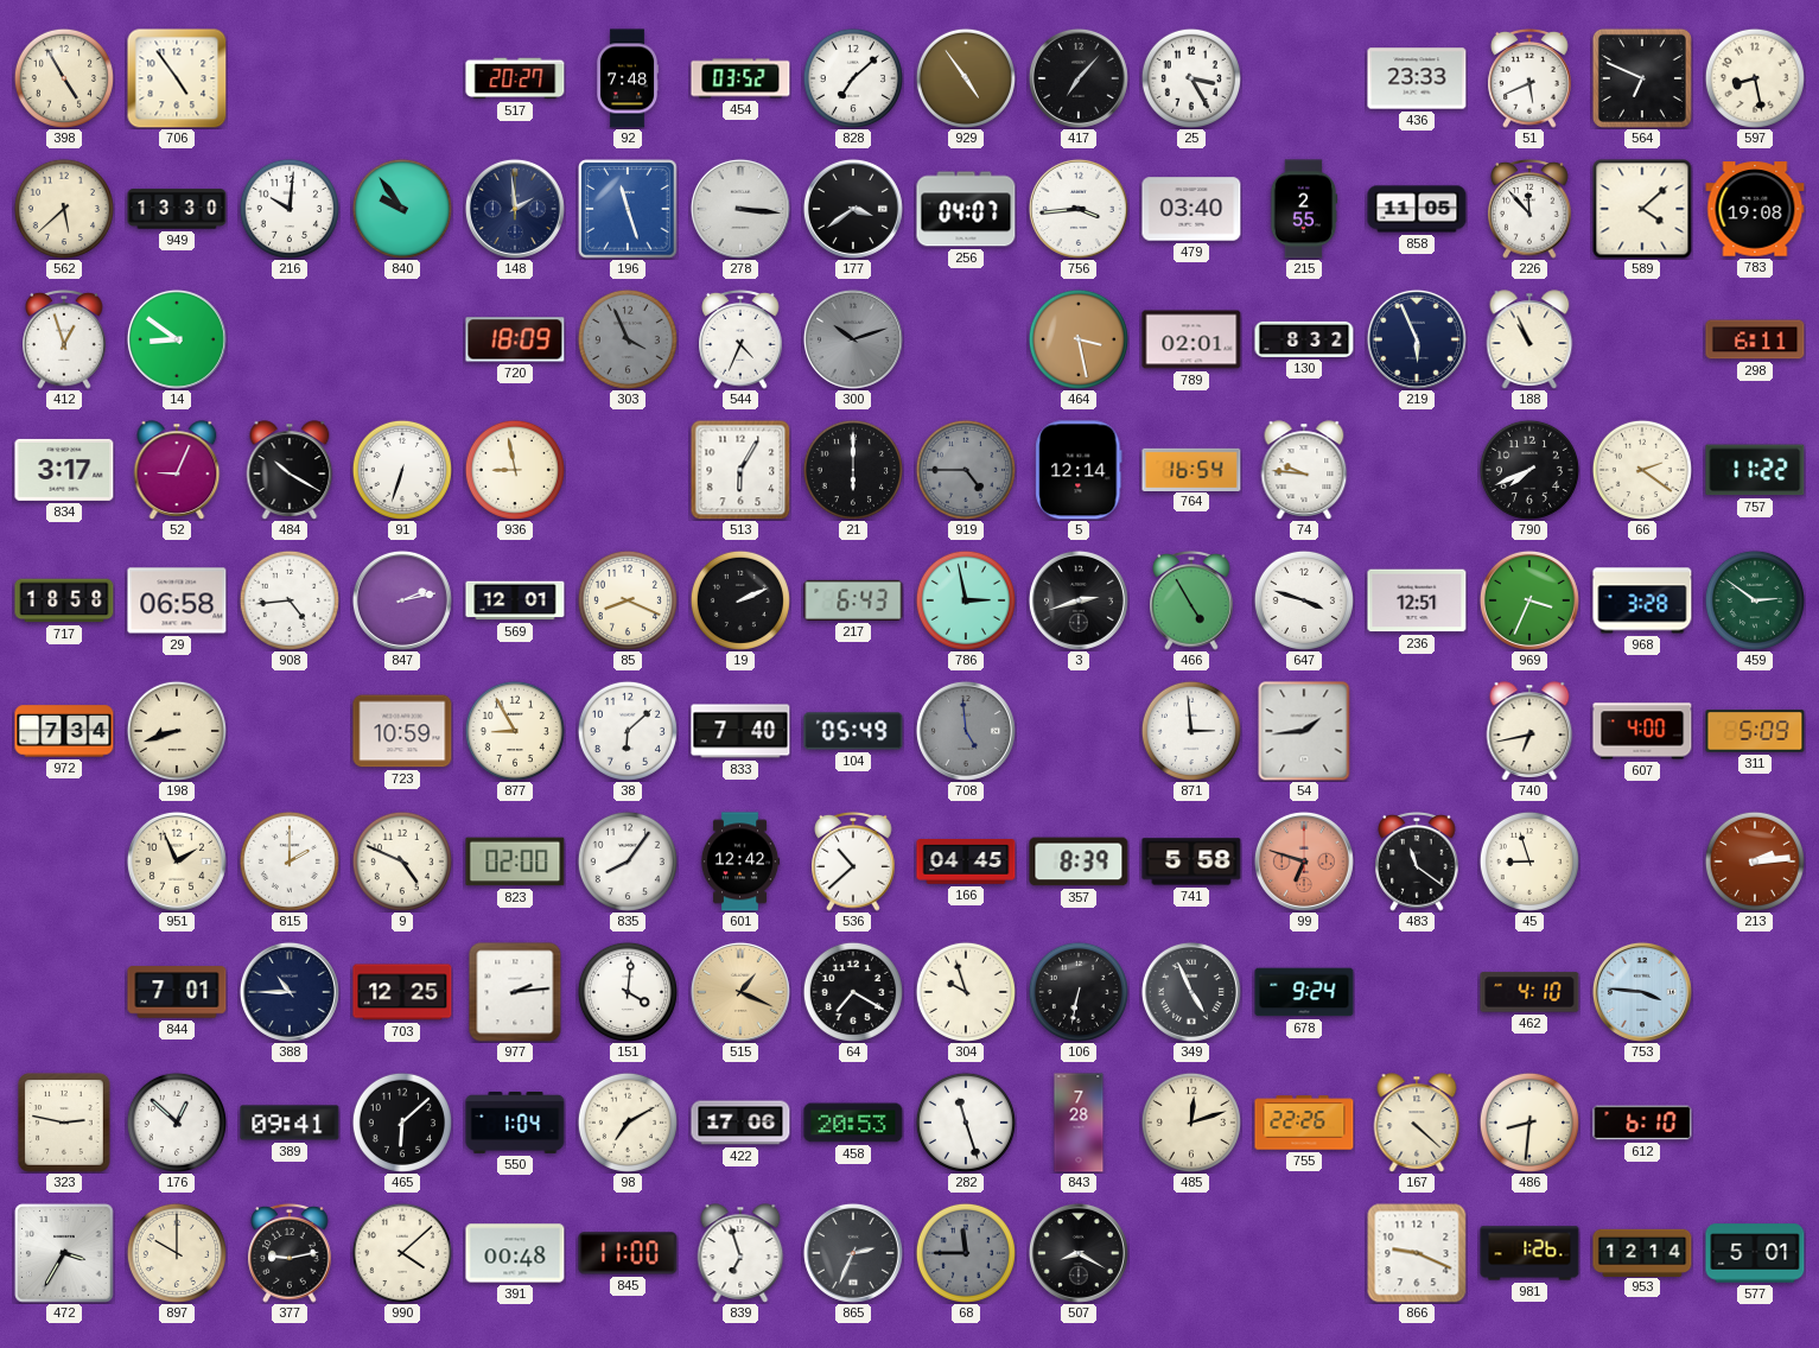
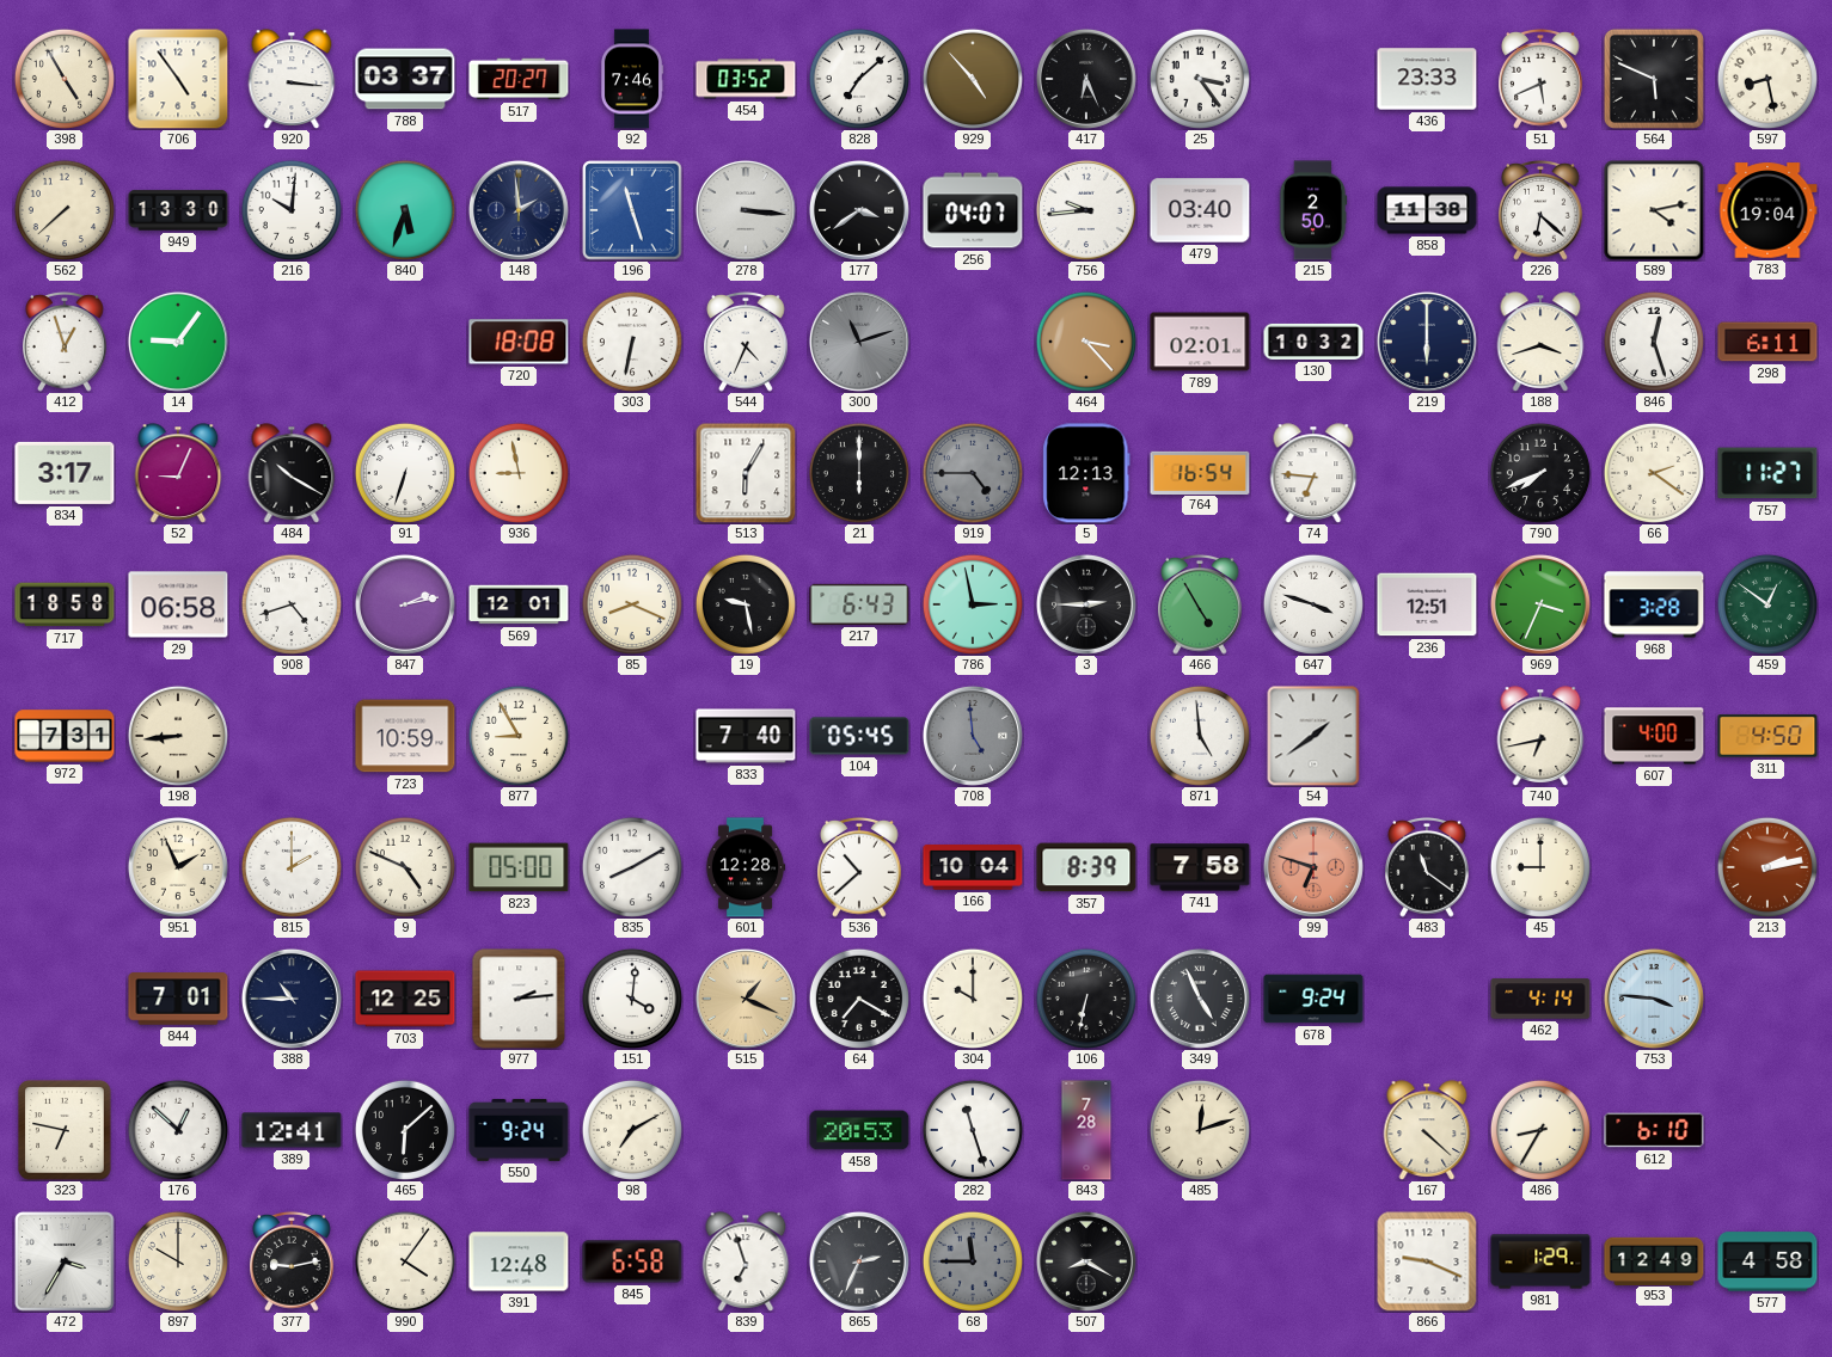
920: none -> 3:16
788: none -> 03:37
92: 7:48 -> 7:46
929: 4:54 -> 4:53
417: 7:07 -> 6:26
25: 3:25 -> 3:24
564: 6:49 -> 5:49
562: 5:38 -> 7:38
840: 9:54 -> 5:33
756: 3:44 -> 9:44
215: 2:55 -> 2:50
858: 11:05 -> 11:38
226: 11:53 -> 6:22
589: 4:08 -> 4:13
783: 19:08 -> 19:04
14: 8:51 -> 9:06
720: 18:09 -> 18:08
303: 3:56 -> 6:32
303 dial: grey -> white
300: 10:12 -> 11:12
464: 3:28 -> 3:23
130: 8:32 -> 10:32
219: 5:56 -> 6:00
188: 10:56 -> 3:42
846: none -> 12:27
5: 12:14 -> 12:13
74: 9:46 -> 6:46
757: 11:22 -> 11:27
908: 4:44 -> 4:42
19: 2:11 -> 9:28
3: 2:42 -> 2:45
459: 2:51 -> 12:51
972: 7:34 -> 7:31
198: 8:42 -> 8:44
38: 6:08 -> none
104: 05:49 -> 05:45
871: 2:59 -> 4:59
54: 1:44 -> 1:39
311: 5:09 -> 4:50
823: 02:00 -> 05:00
835: 8:06 -> 8:10
601: 12:42 -> 12:28
166: 04:45 -> 10:04
741: 5:58 -> 7:58
45: 8:57 -> 9:00
213: 2:14 -> 2:13
304: 9:57 -> 10:00
462: 4:10 -> 4:14
323: 2:47 -> 6:47
389: 09:41 -> 12:41
550: 1:04 -> 9:24
422: 17:06 -> none
755: 22:26 -> none
486: 8:31 -> 8:35
990: 4:08 -> 4:06
391: 00:48 -> 12:48
845: 11:00 -> 6:58
981: 1:26 -> 1:29
953: 12:14 -> 12:49
577: 5:01 -> 4:58
